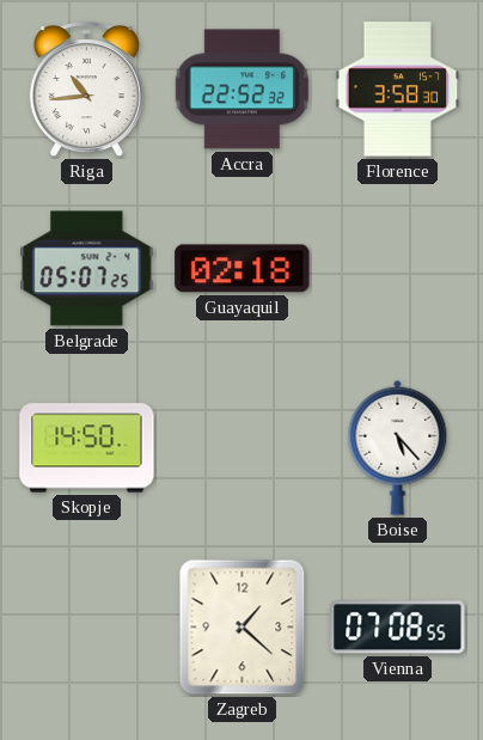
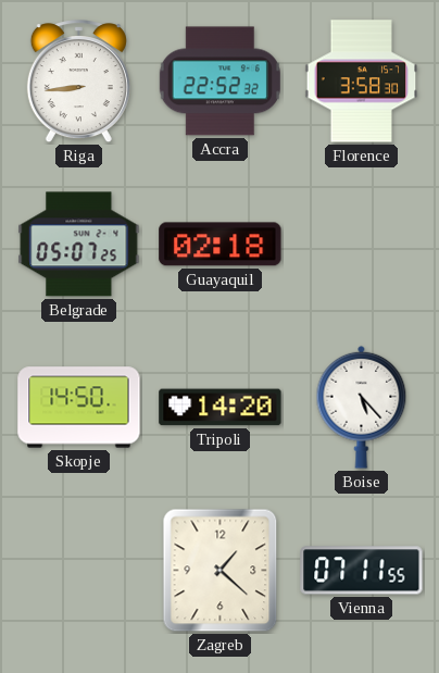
Riga: 10:44 -> 8:44
Tripoli: none -> 14:20
Vienna: 07:08 -> 07:11
